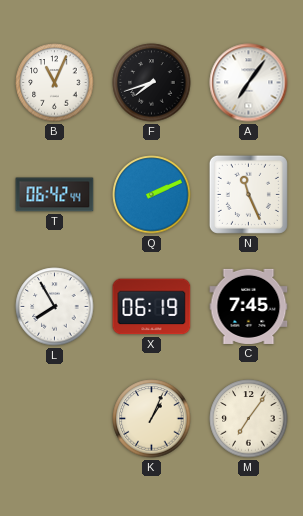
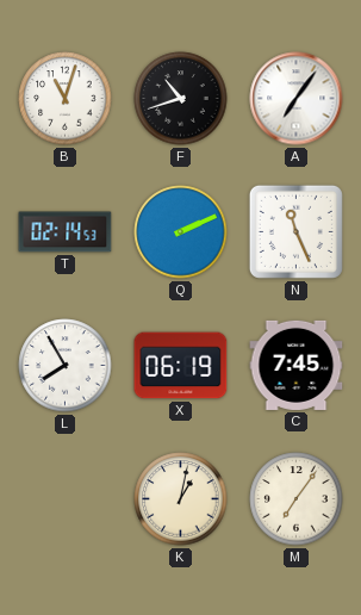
B: 11:04 -> 11:03
F: 7:42 -> 10:42
T: 06:42 -> 02:14
K: 1:04 -> 1:02
